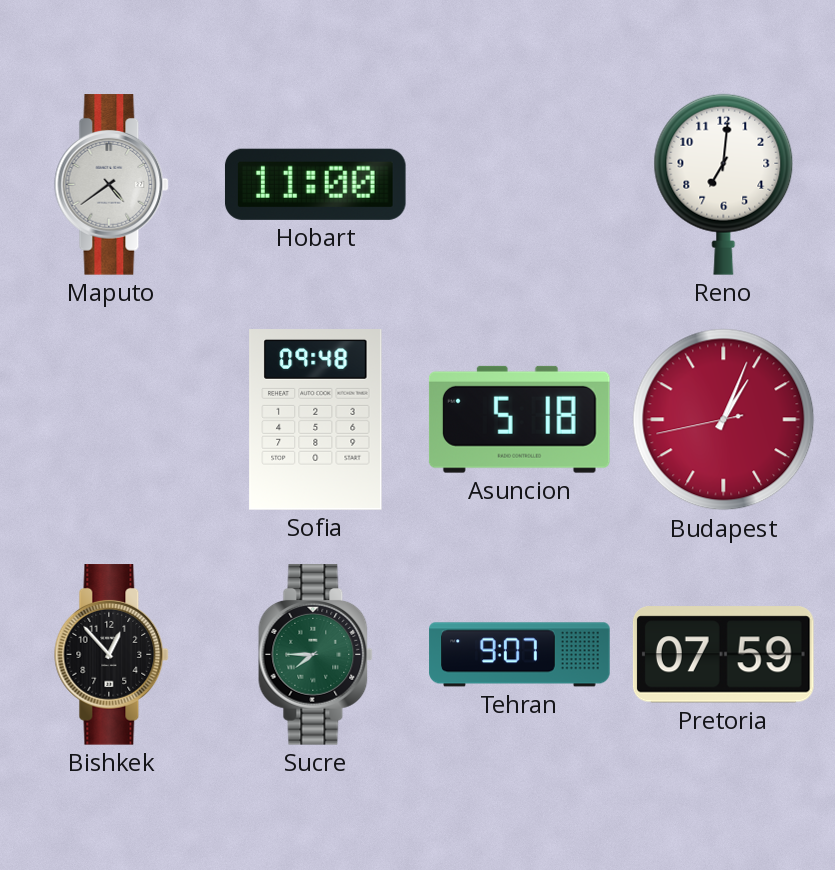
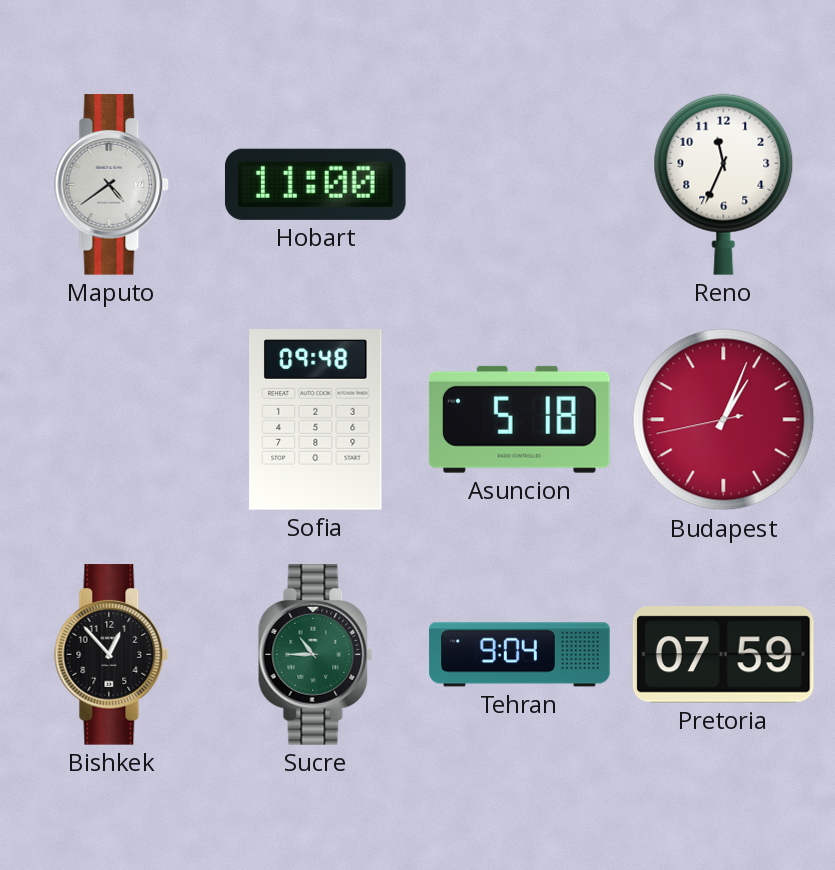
Reno: 7:01 -> 11:34
Sucre: 7:45 -> 10:45
Tehran: 9:07 -> 9:04
